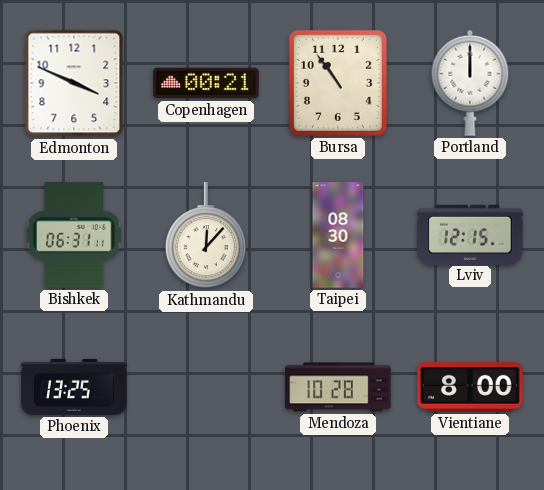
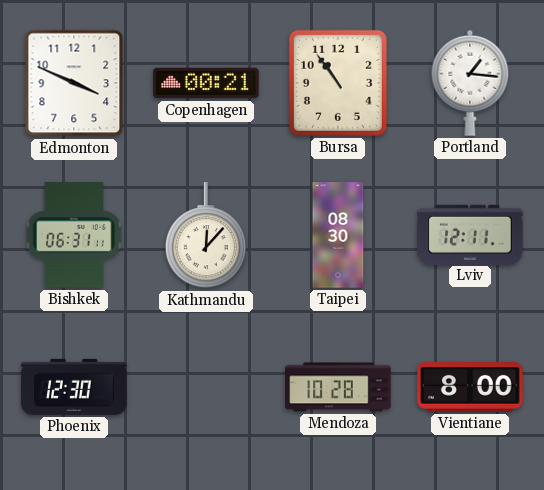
Portland: 12:00 -> 1:16
Lviv: 12:15 -> 12:11
Phoenix: 13:25 -> 12:30
